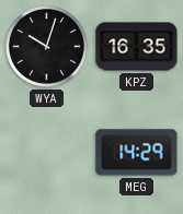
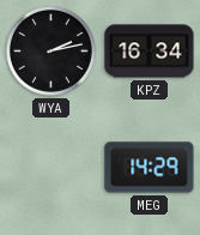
WYA: 10:03 -> 2:13
KPZ: 16:35 -> 16:34
